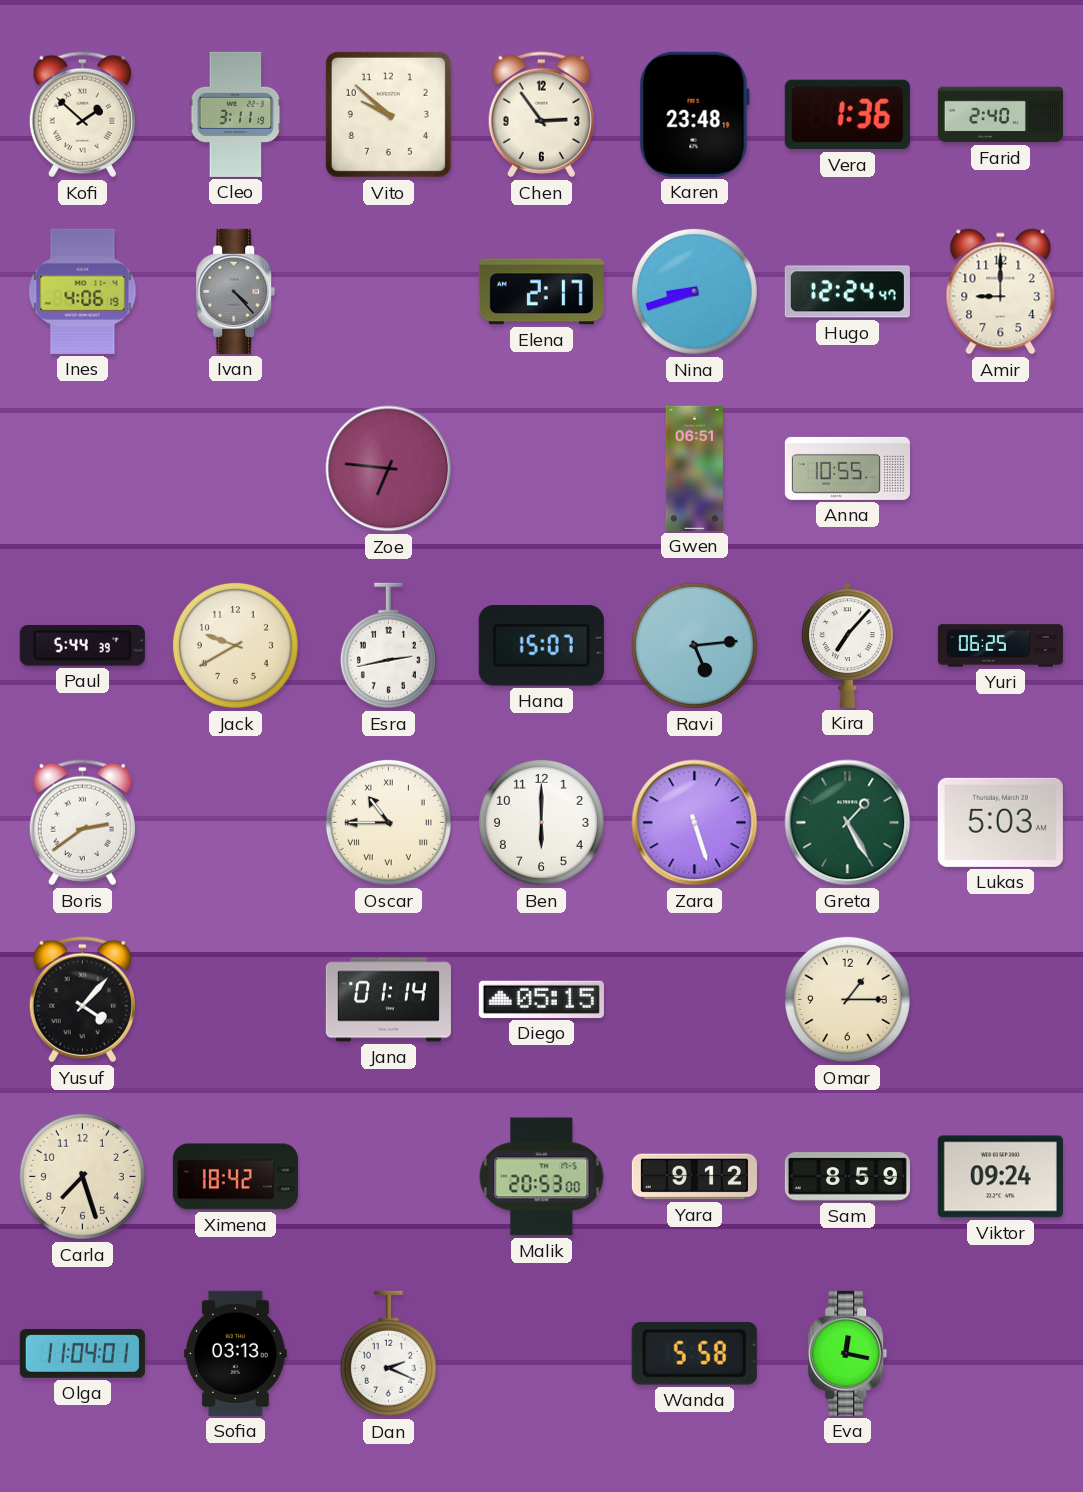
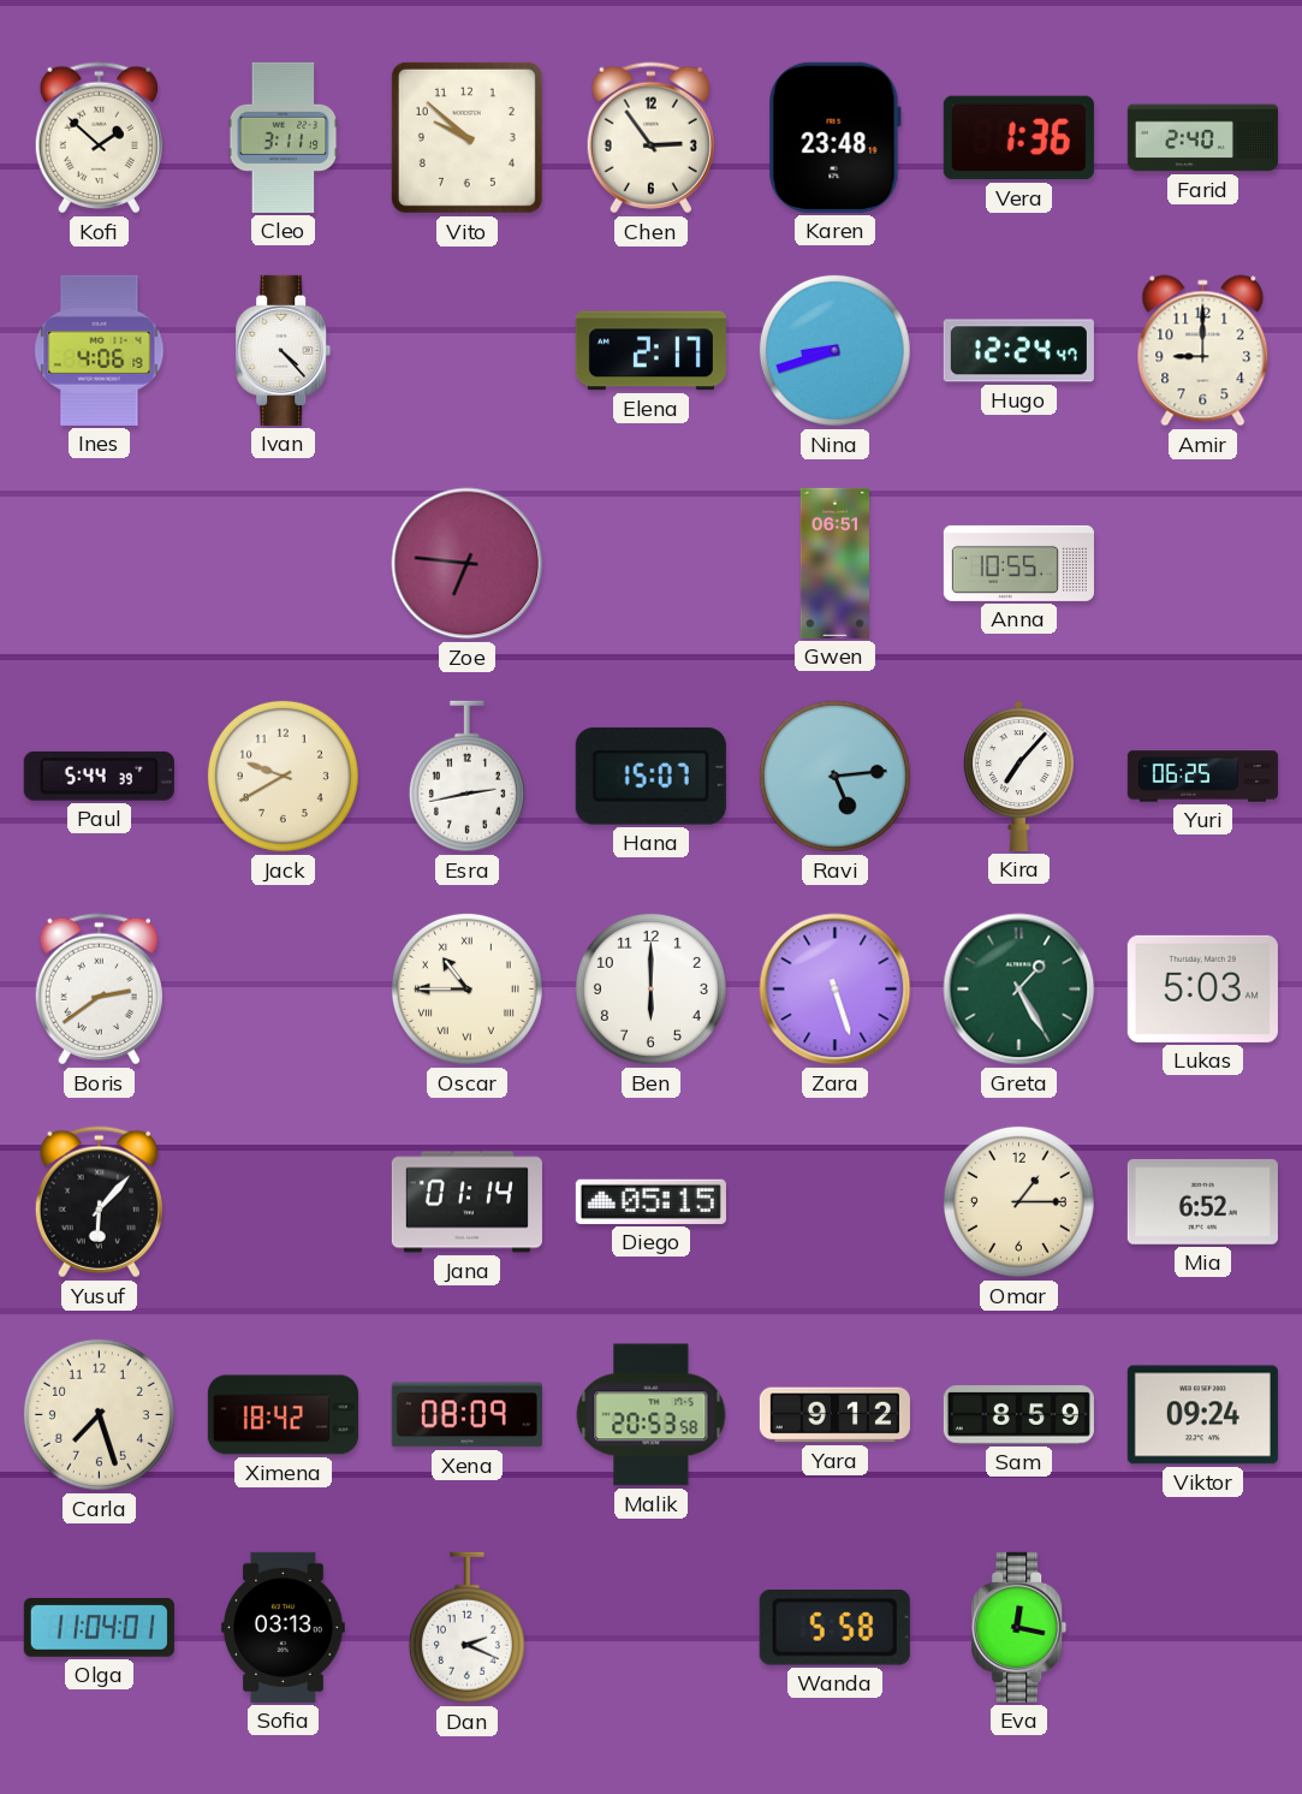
Ivan dial: grey -> white
Yusuf: 4:07 -> 6:07
Mia: none -> 6:52
Xena: none -> 08:09
Malik: 20:53:00 -> 20:53:58
